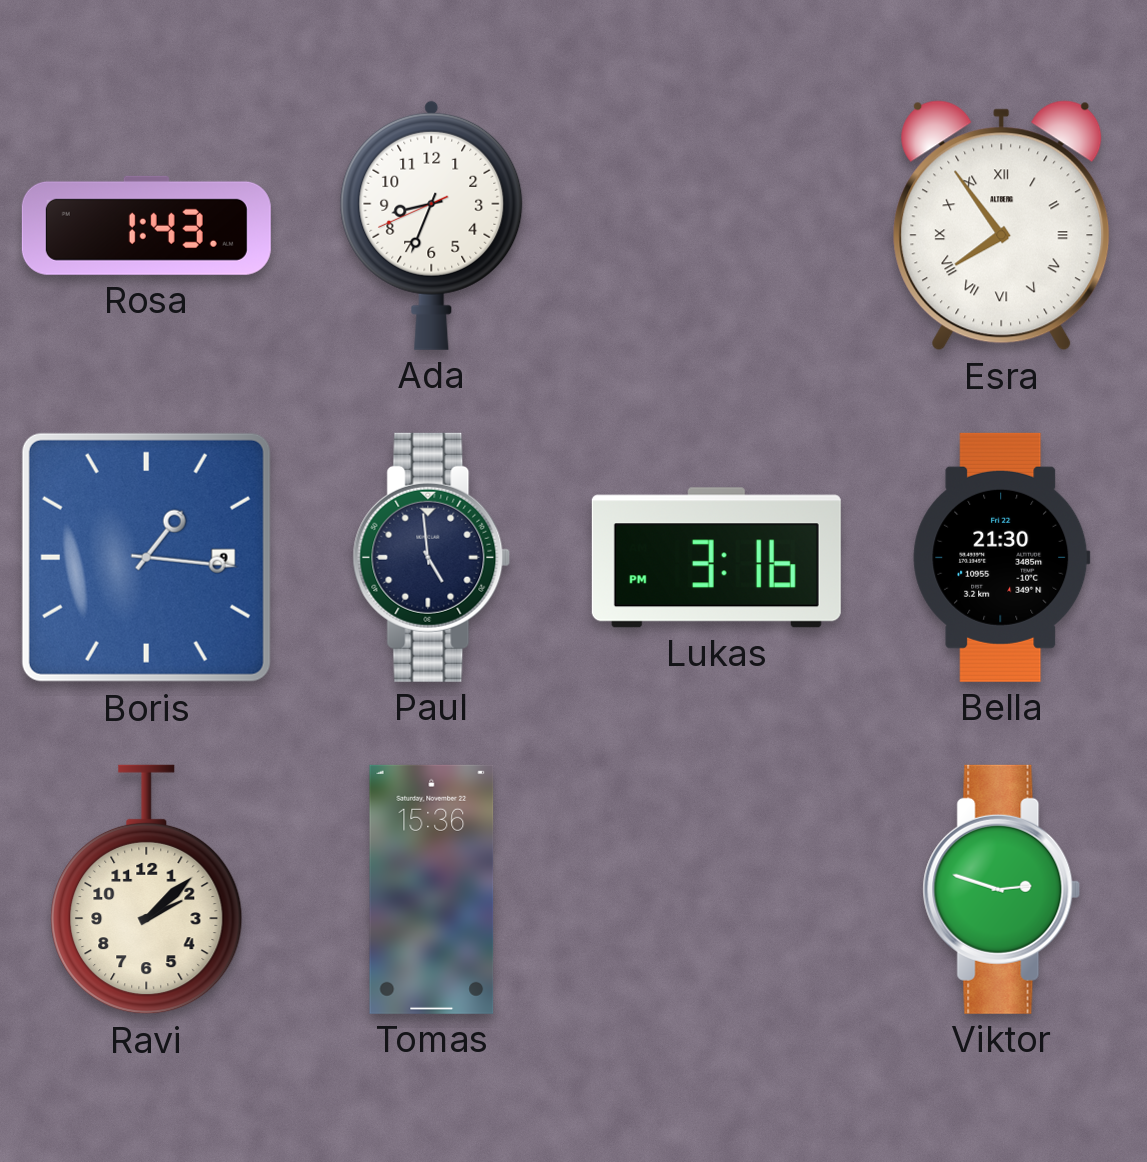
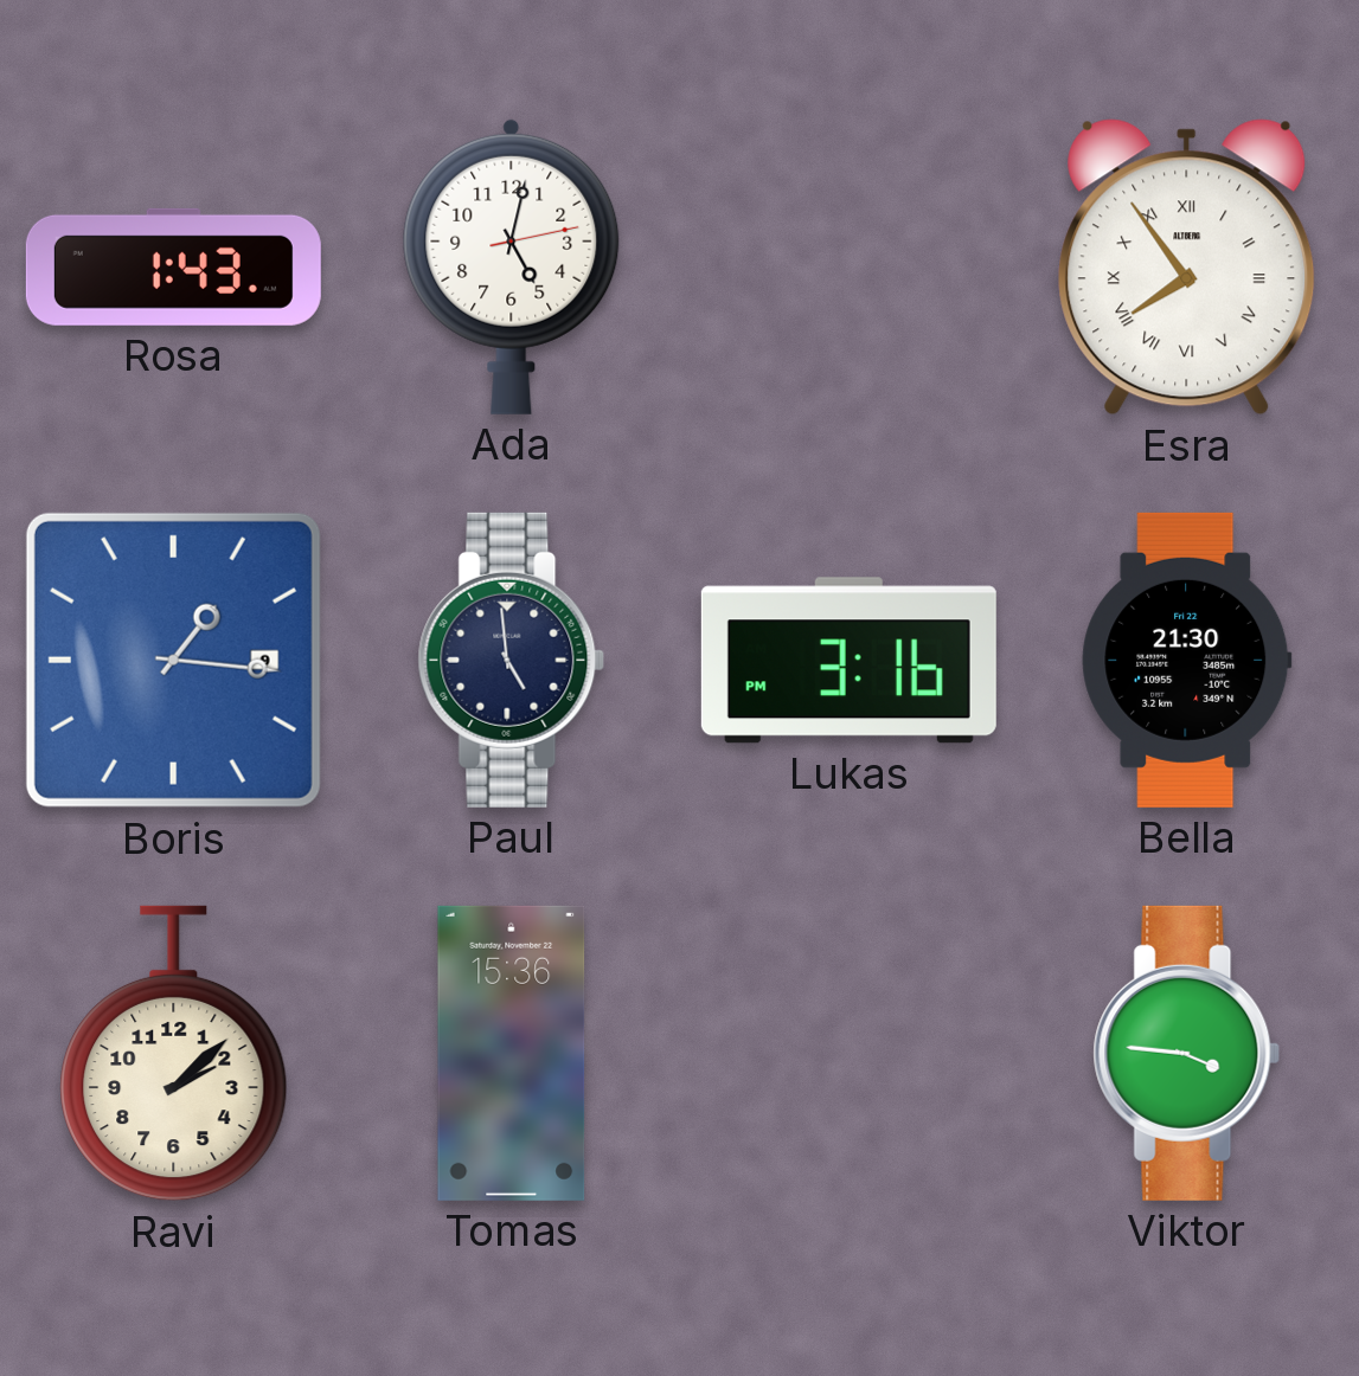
Ada: 8:33 -> 5:02
Viktor: 2:48 -> 3:46
